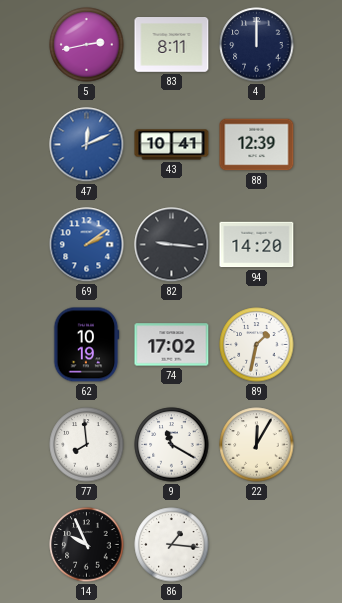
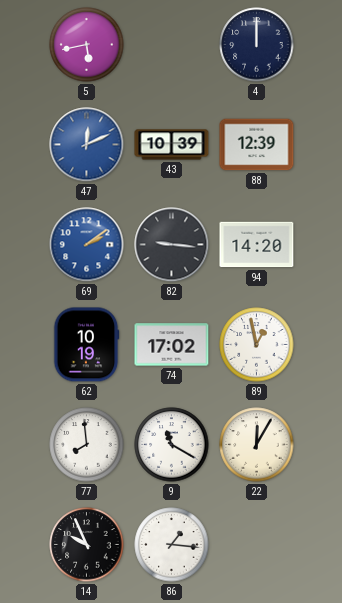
5: 2:43 -> 5:43
83: 8:11 -> none
43: 10:41 -> 10:39
89: 1:32 -> 12:58
